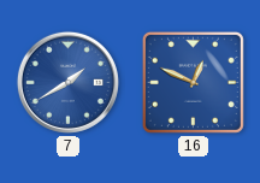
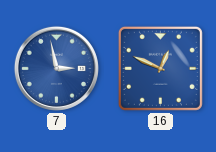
7: 1:40 -> 2:58
